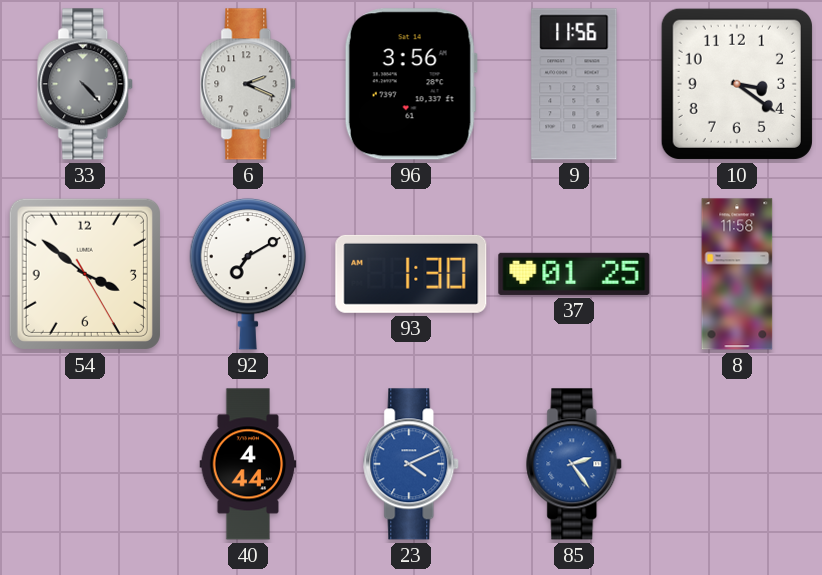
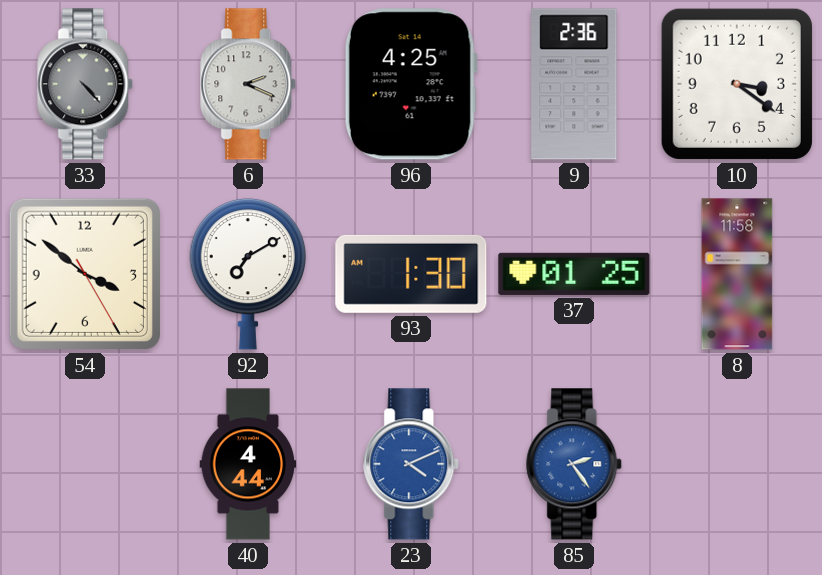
96: 3:56 -> 4:25
9: 11:56 -> 2:36
